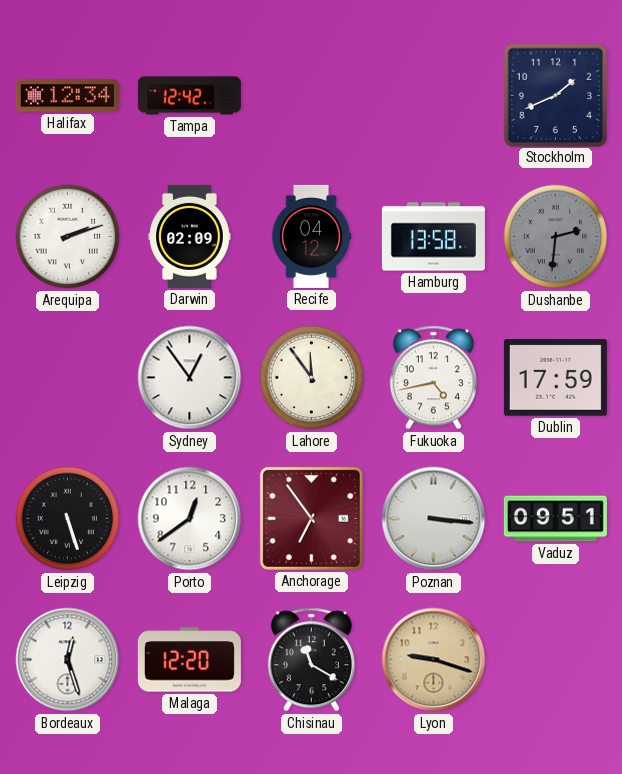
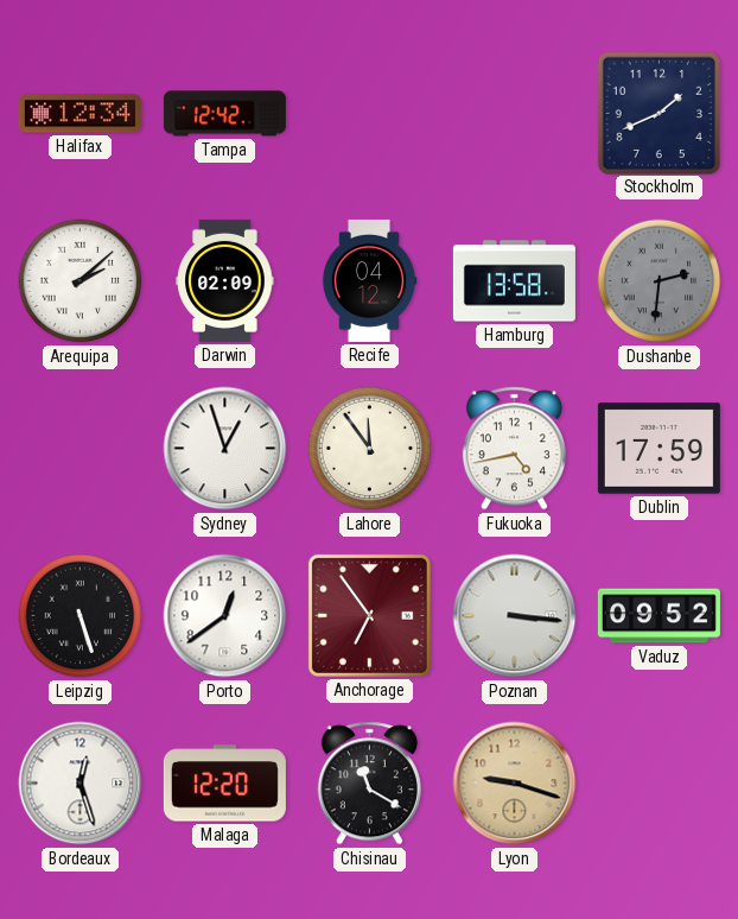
Arequipa: 2:12 -> 2:08
Sydney: 12:54 -> 12:57
Vaduz: 09:51 -> 09:52
